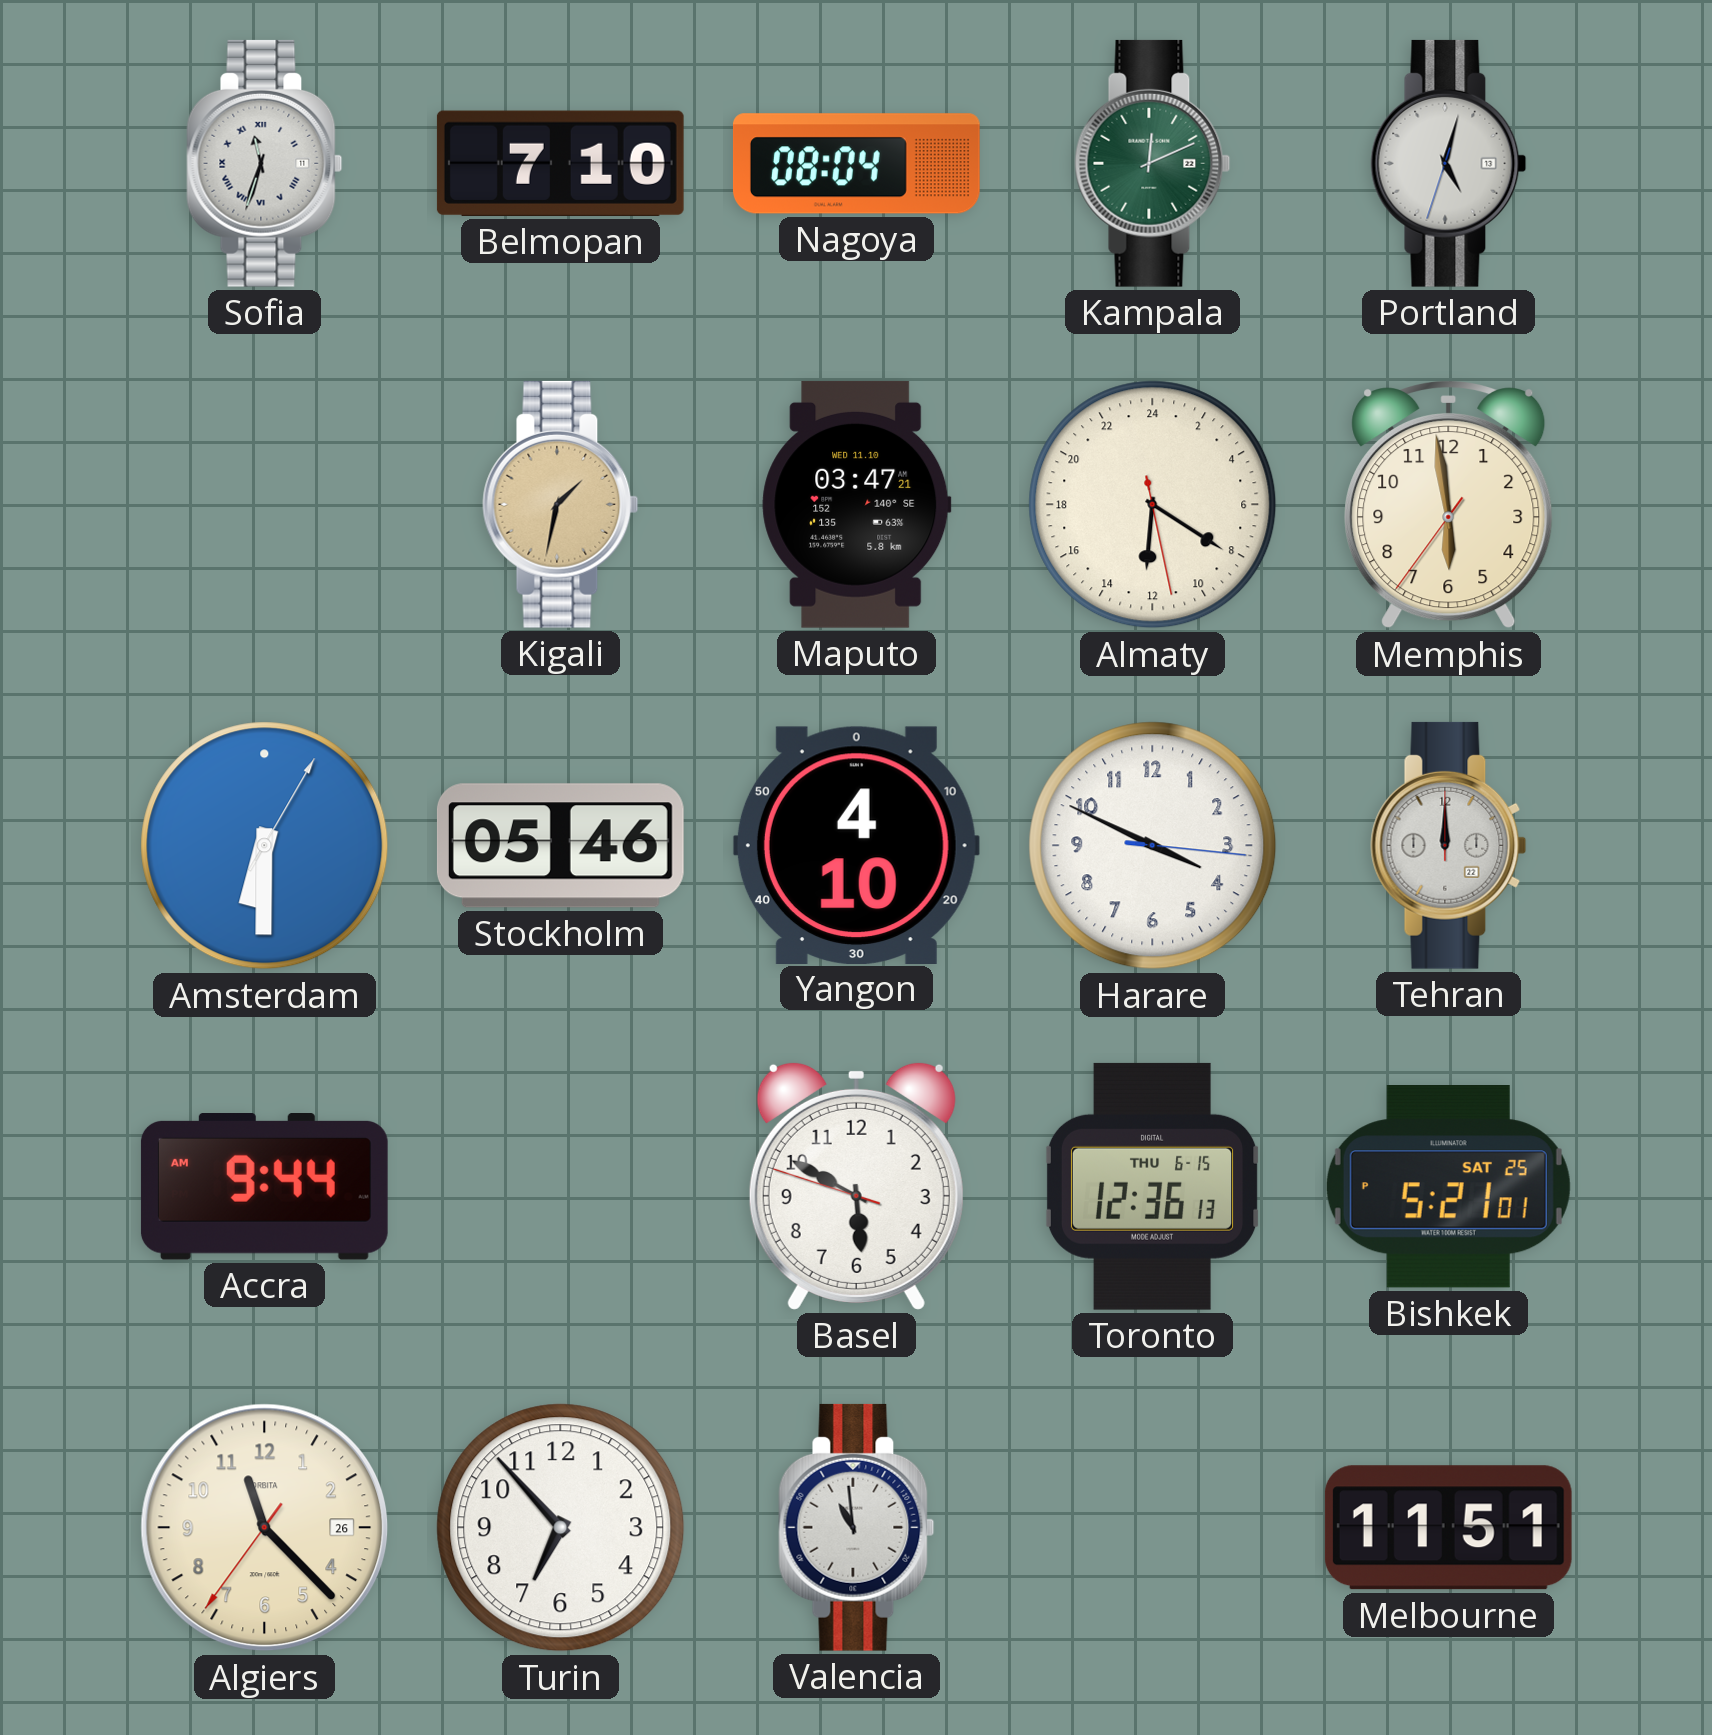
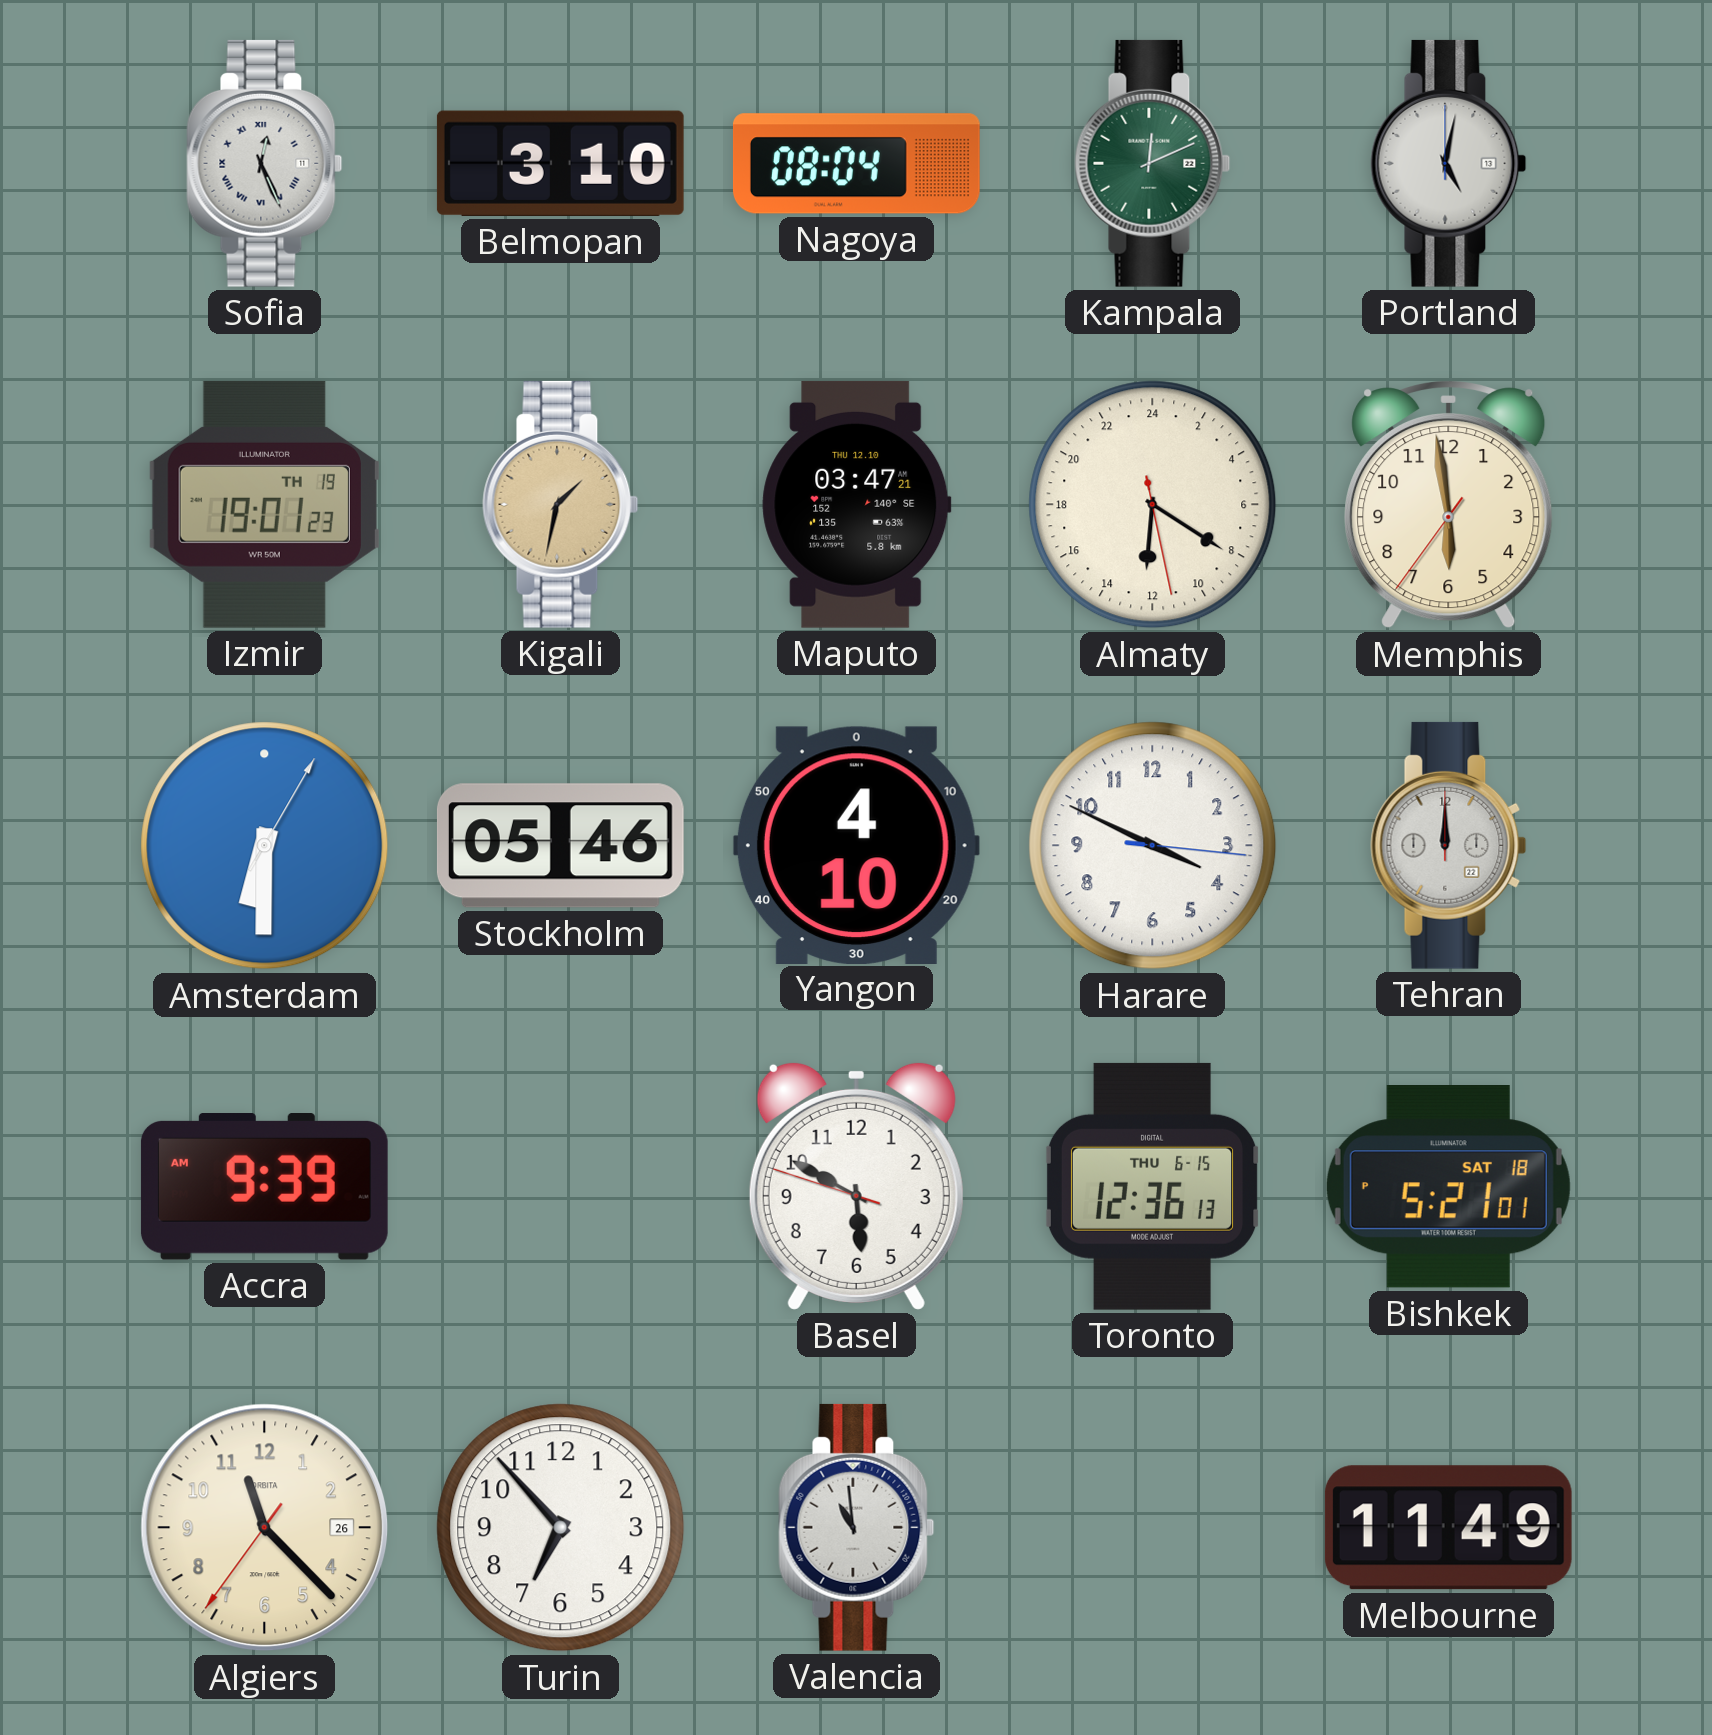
Sofia: 11:33 -> 12:26
Belmopan: 7:10 -> 3:10
Portland: 5:02:33 -> 5:02:00
Izmir: none -> 19:01
Maputo date: WED 11.10 -> THU 12.10
Accra: 9:44 -> 9:39
Bishkek date: SAT 25 -> SAT 18
Melbourne: 11:51 -> 11:49
